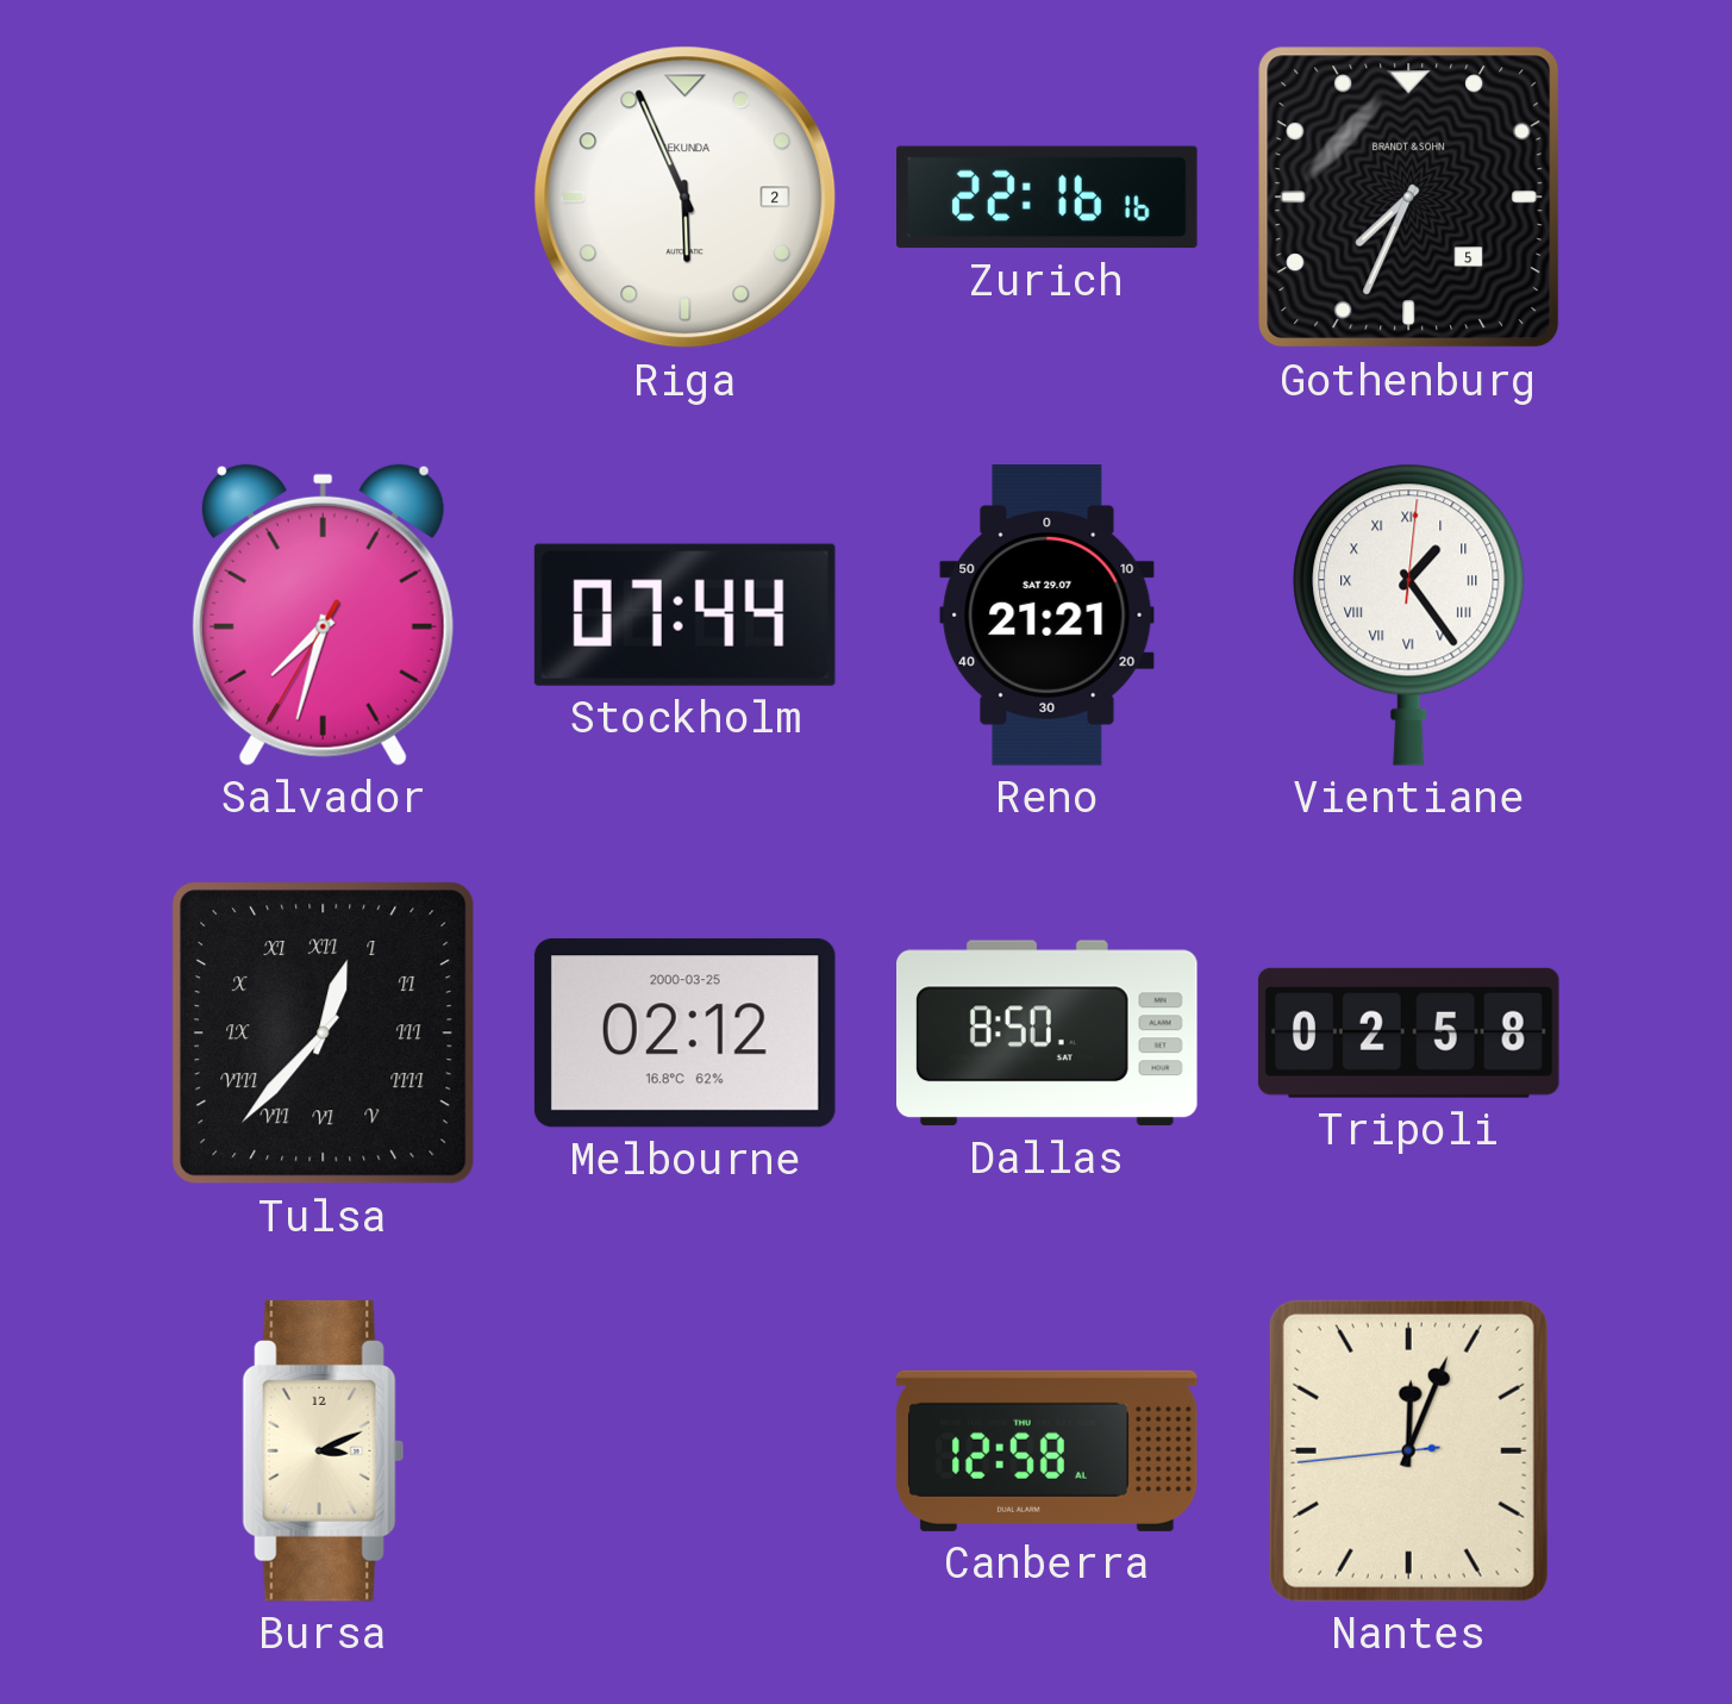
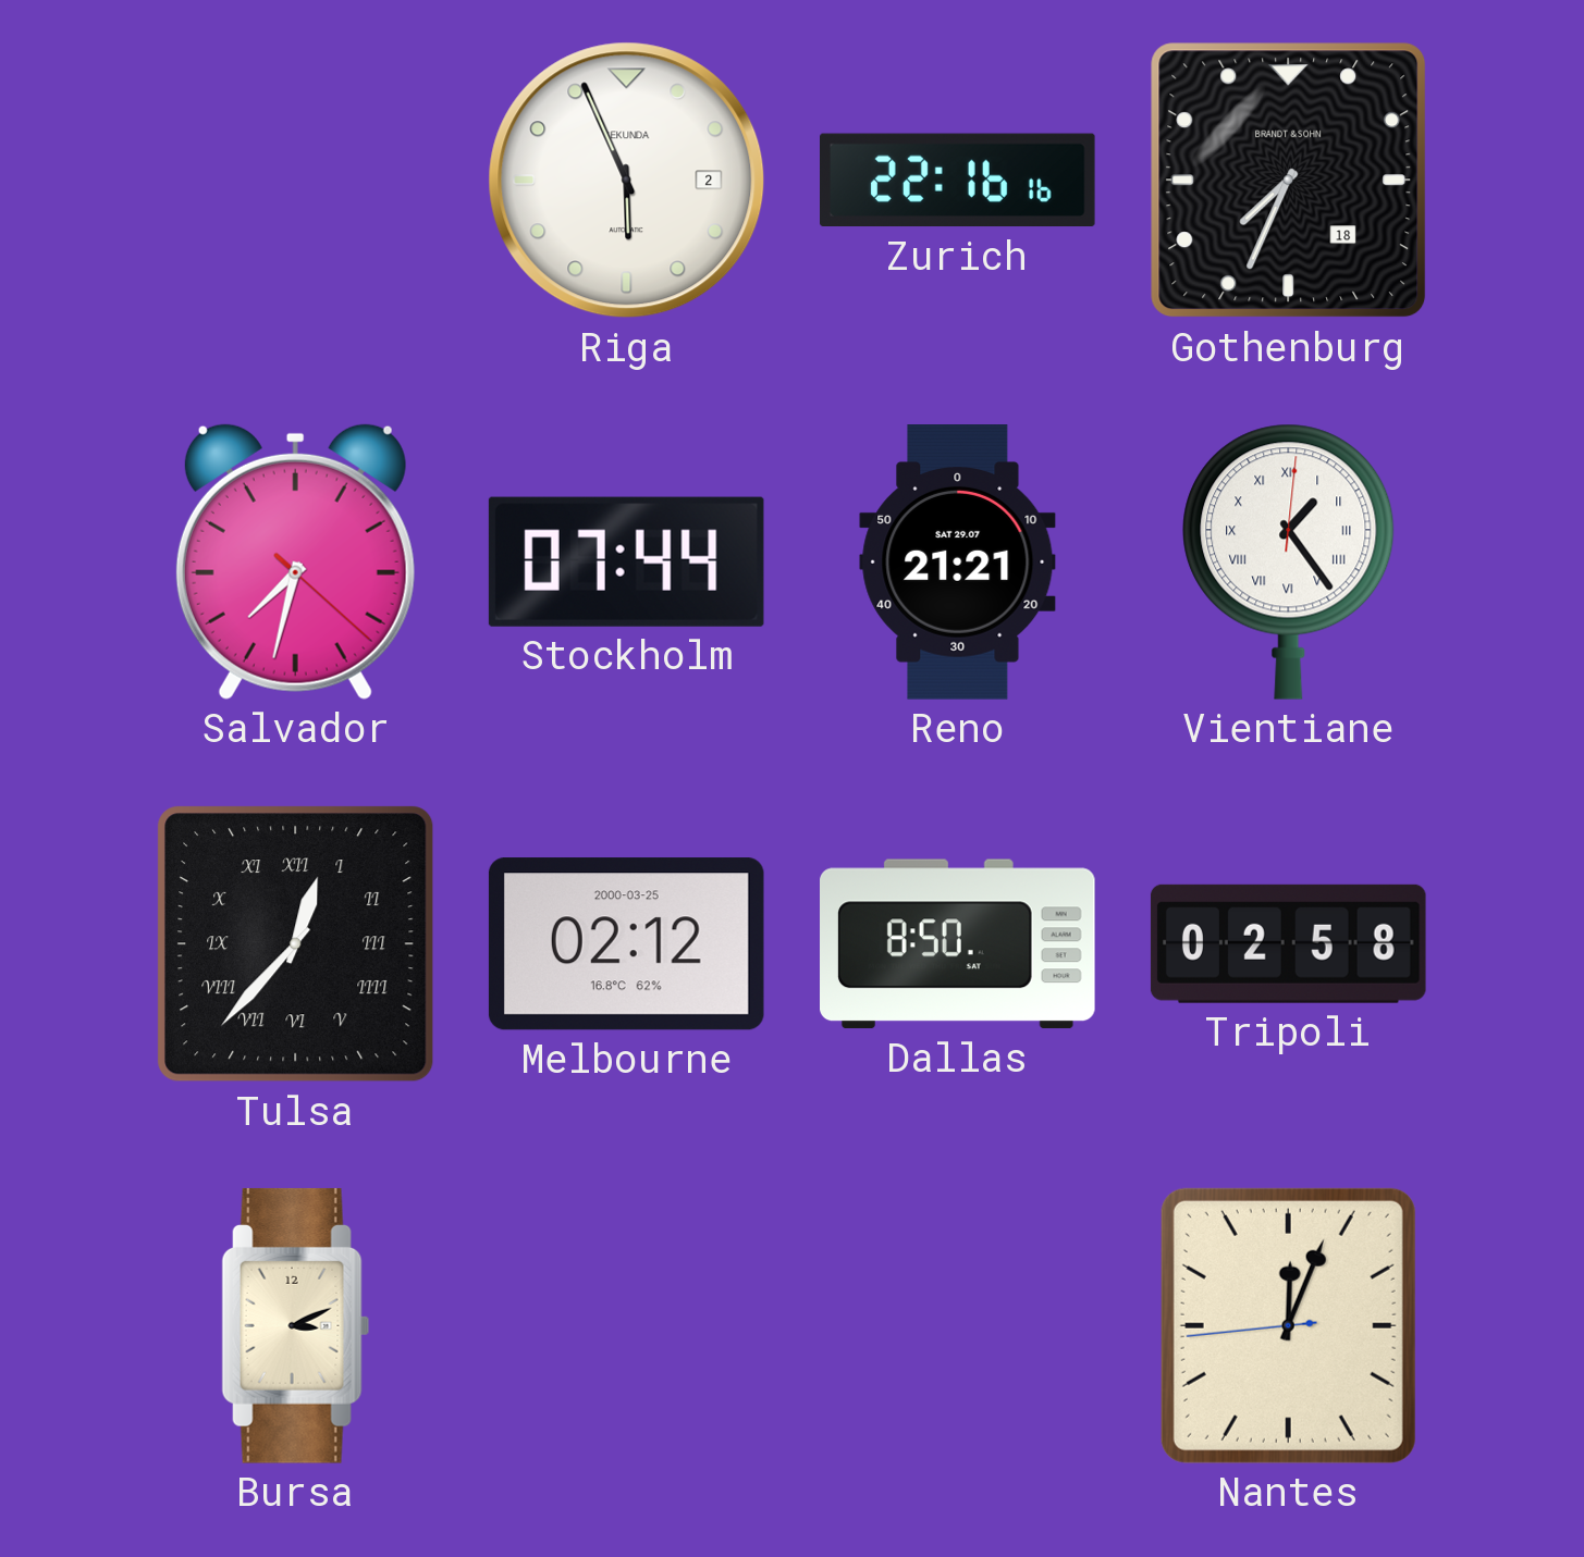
Gothenburg date: 5 -> 18
Salvador: 7:32:35 -> 7:32:22
Canberra: 12:58 -> none
